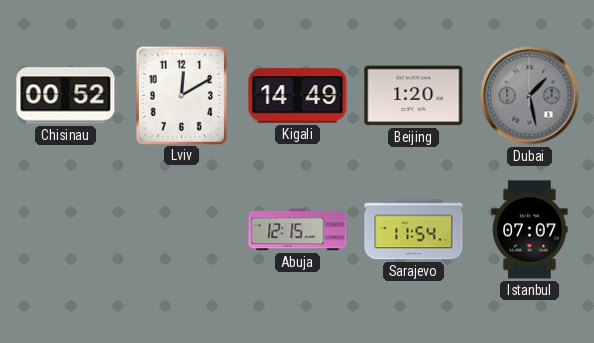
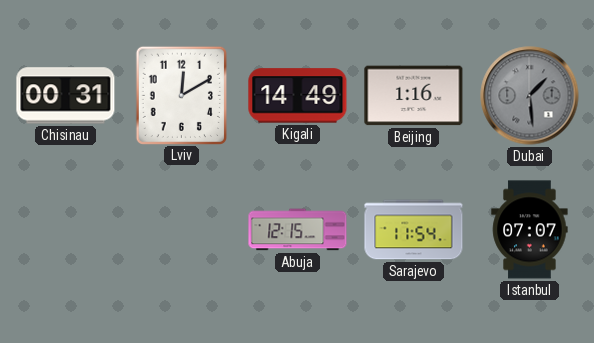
Chisinau: 00:52 -> 00:31
Beijing: 1:20 -> 1:16
Dubai: 1:28 -> 1:29
